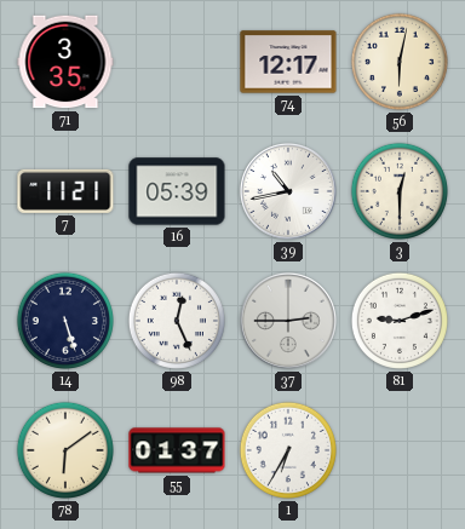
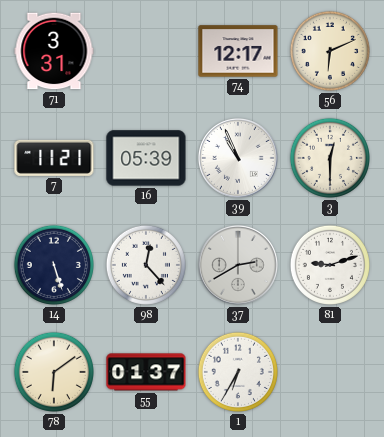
71: 3:35 -> 3:31
56: 6:02 -> 6:11
39: 10:43 -> 10:56
98: 12:26 -> 12:23
37: 2:45 -> 2:40
